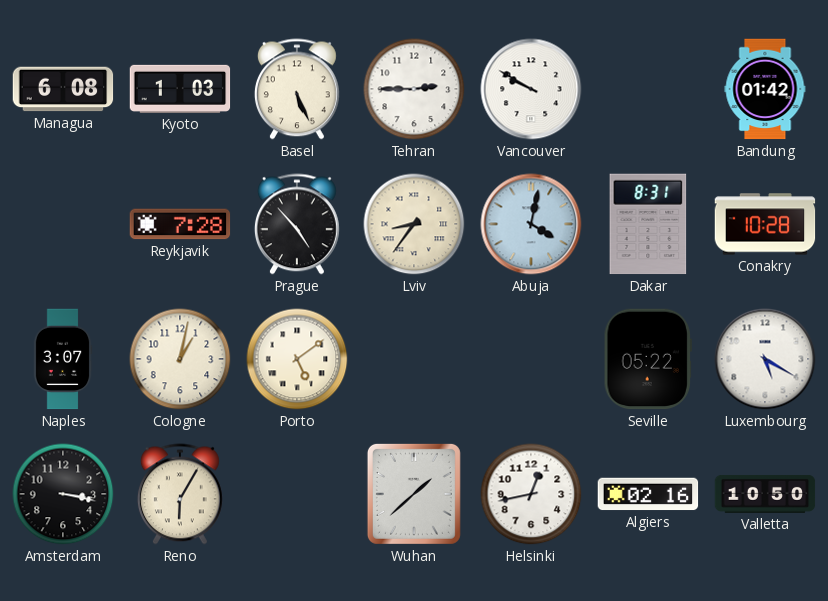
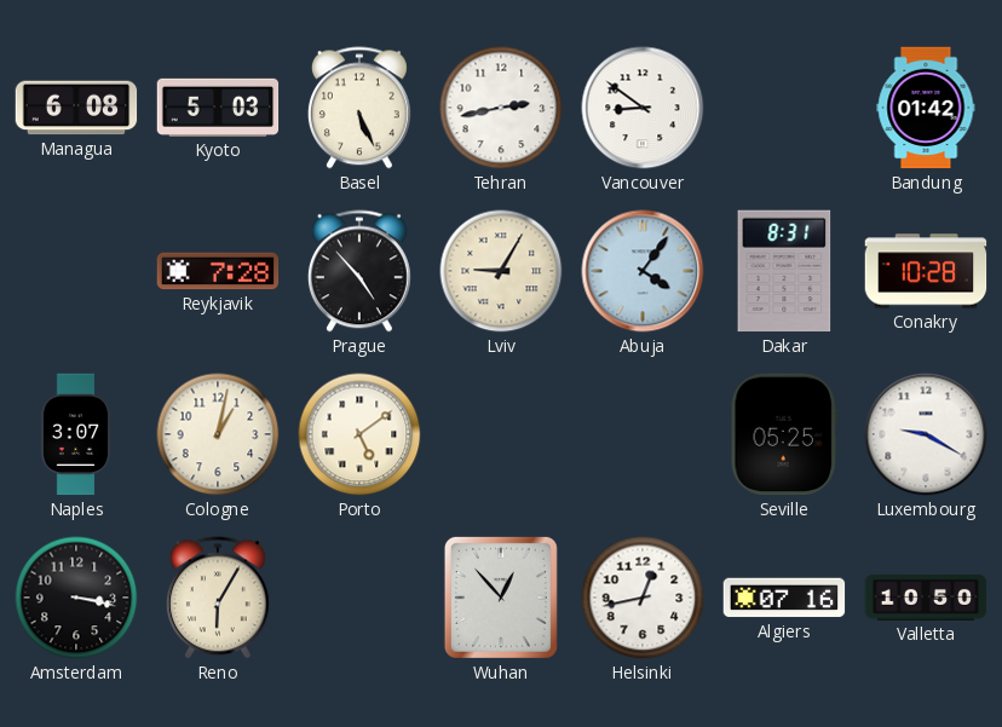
Kyoto: 1:03 -> 5:03
Tehran: 2:45 -> 2:43
Vancouver: 9:50 -> 8:51
Lviv: 8:36 -> 9:05
Abuja: 4:02 -> 4:06
Seville: 05:22 -> 05:25
Luxembourg: 5:20 -> 9:20
Wuhan: 1:38 -> 12:53
Algiers: 02:16 -> 07:16
